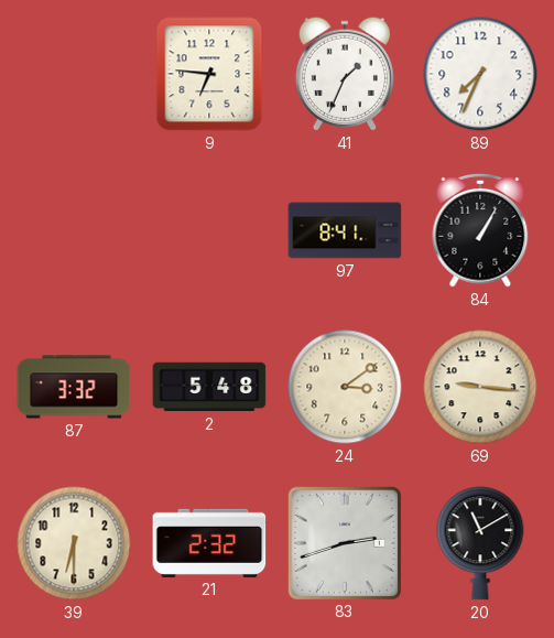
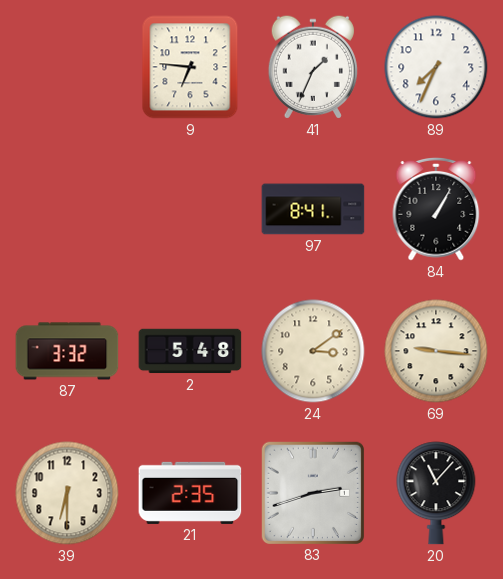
21: 2:32 -> 2:35
20: 11:10 -> 11:07
